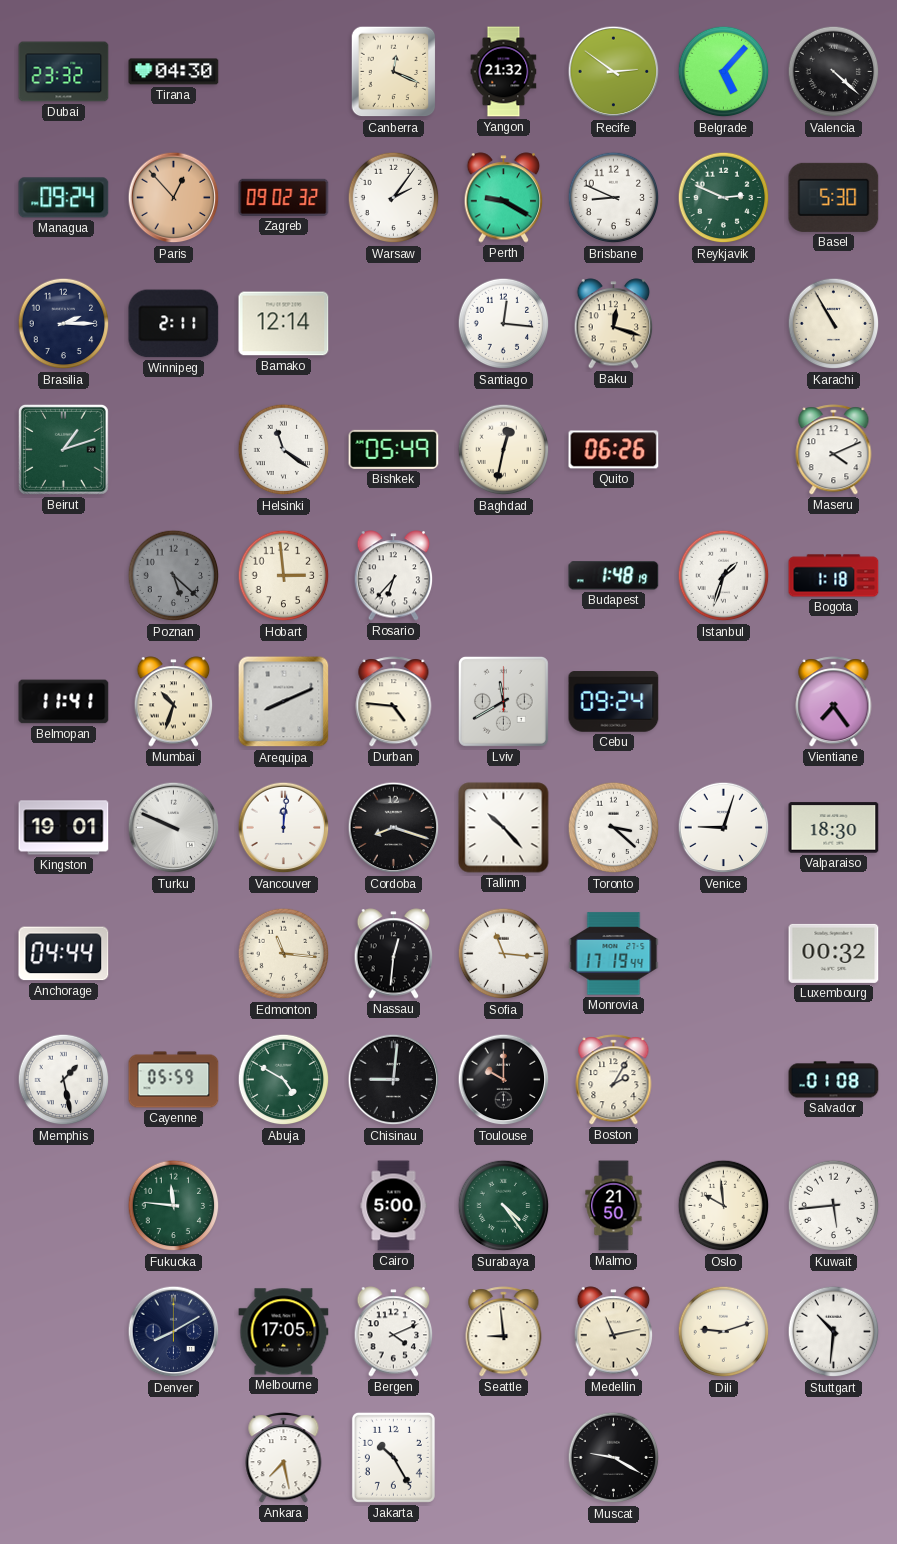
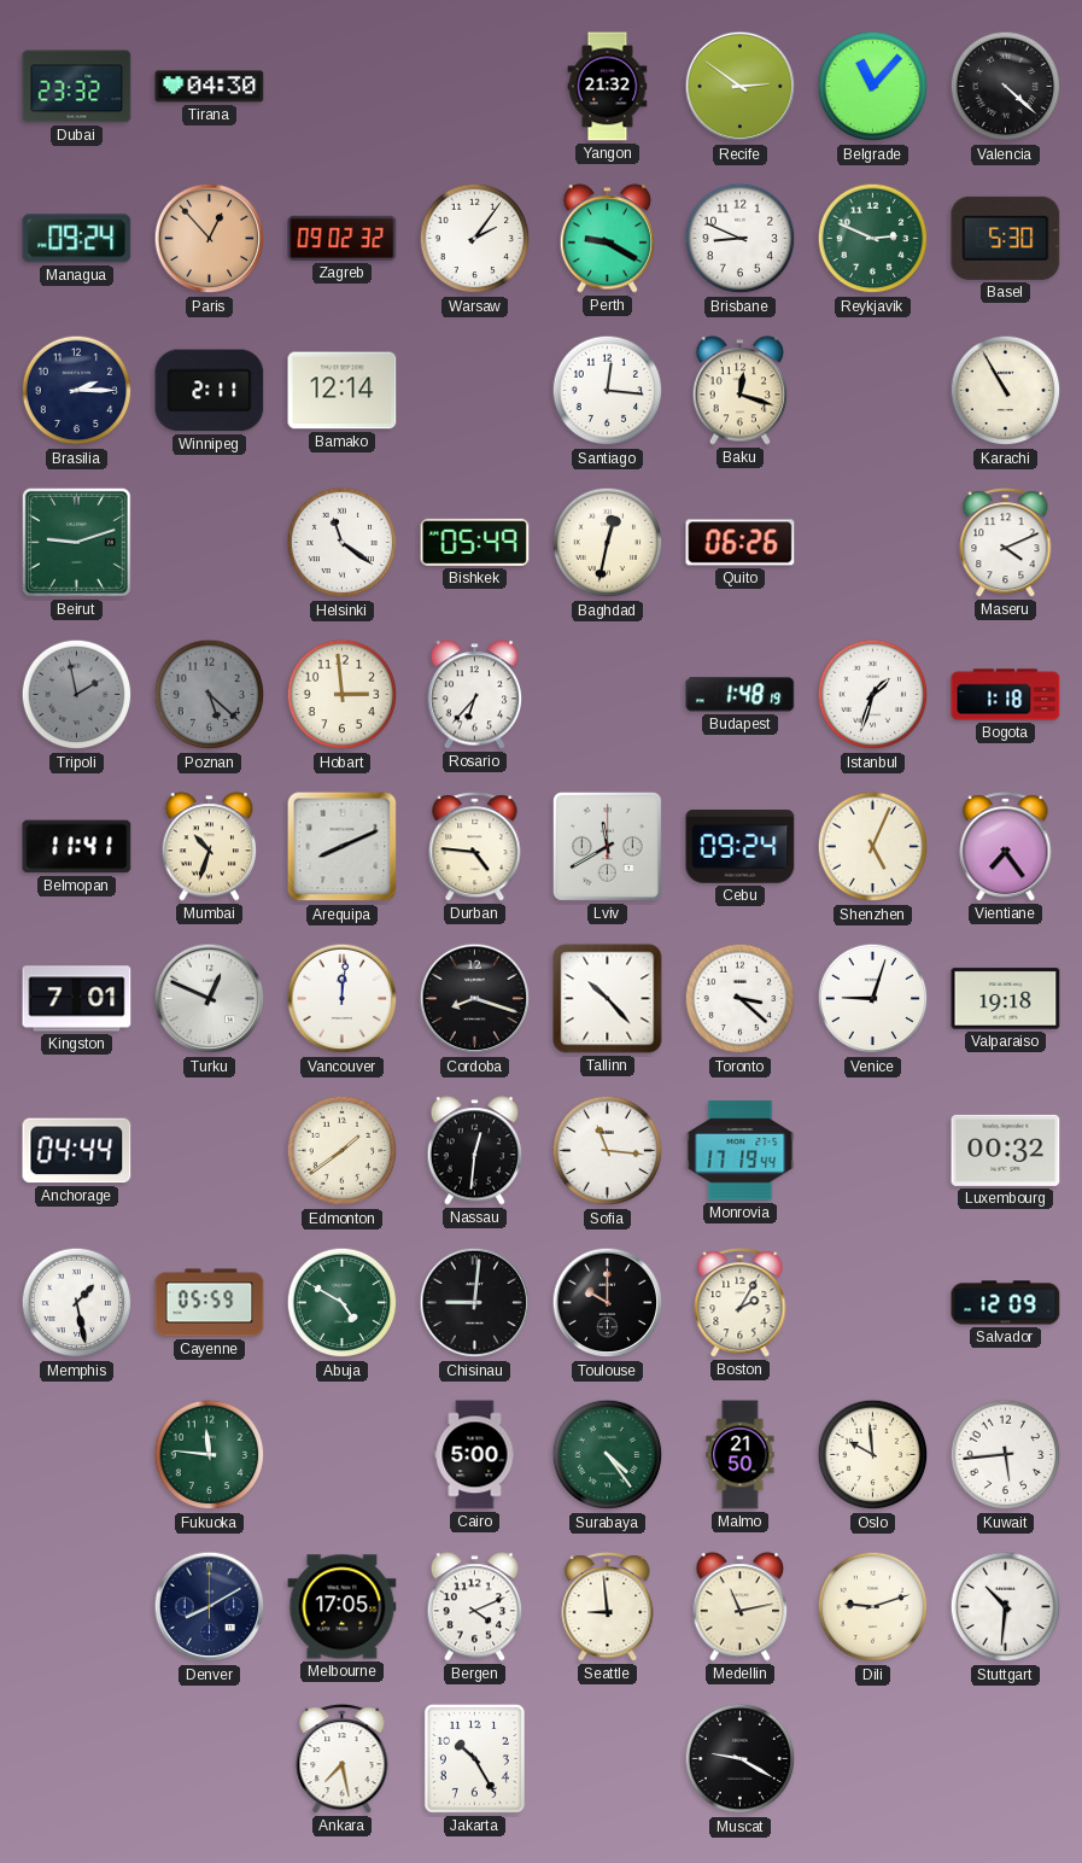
Canberra: 12:19 -> none
Belgrade: 5:07 -> 11:07
Beirut: 1:12 -> 9:12
Tripoli: none -> 1:58
Shenzhen: none -> 5:04
Kingston: 19:01 -> 7:01
Turku: 9:49 -> 12:49
Valparaiso: 18:30 -> 19:18
Edmonton: 11:16 -> 1:39
Salvador: 01:08 -> 12:09
